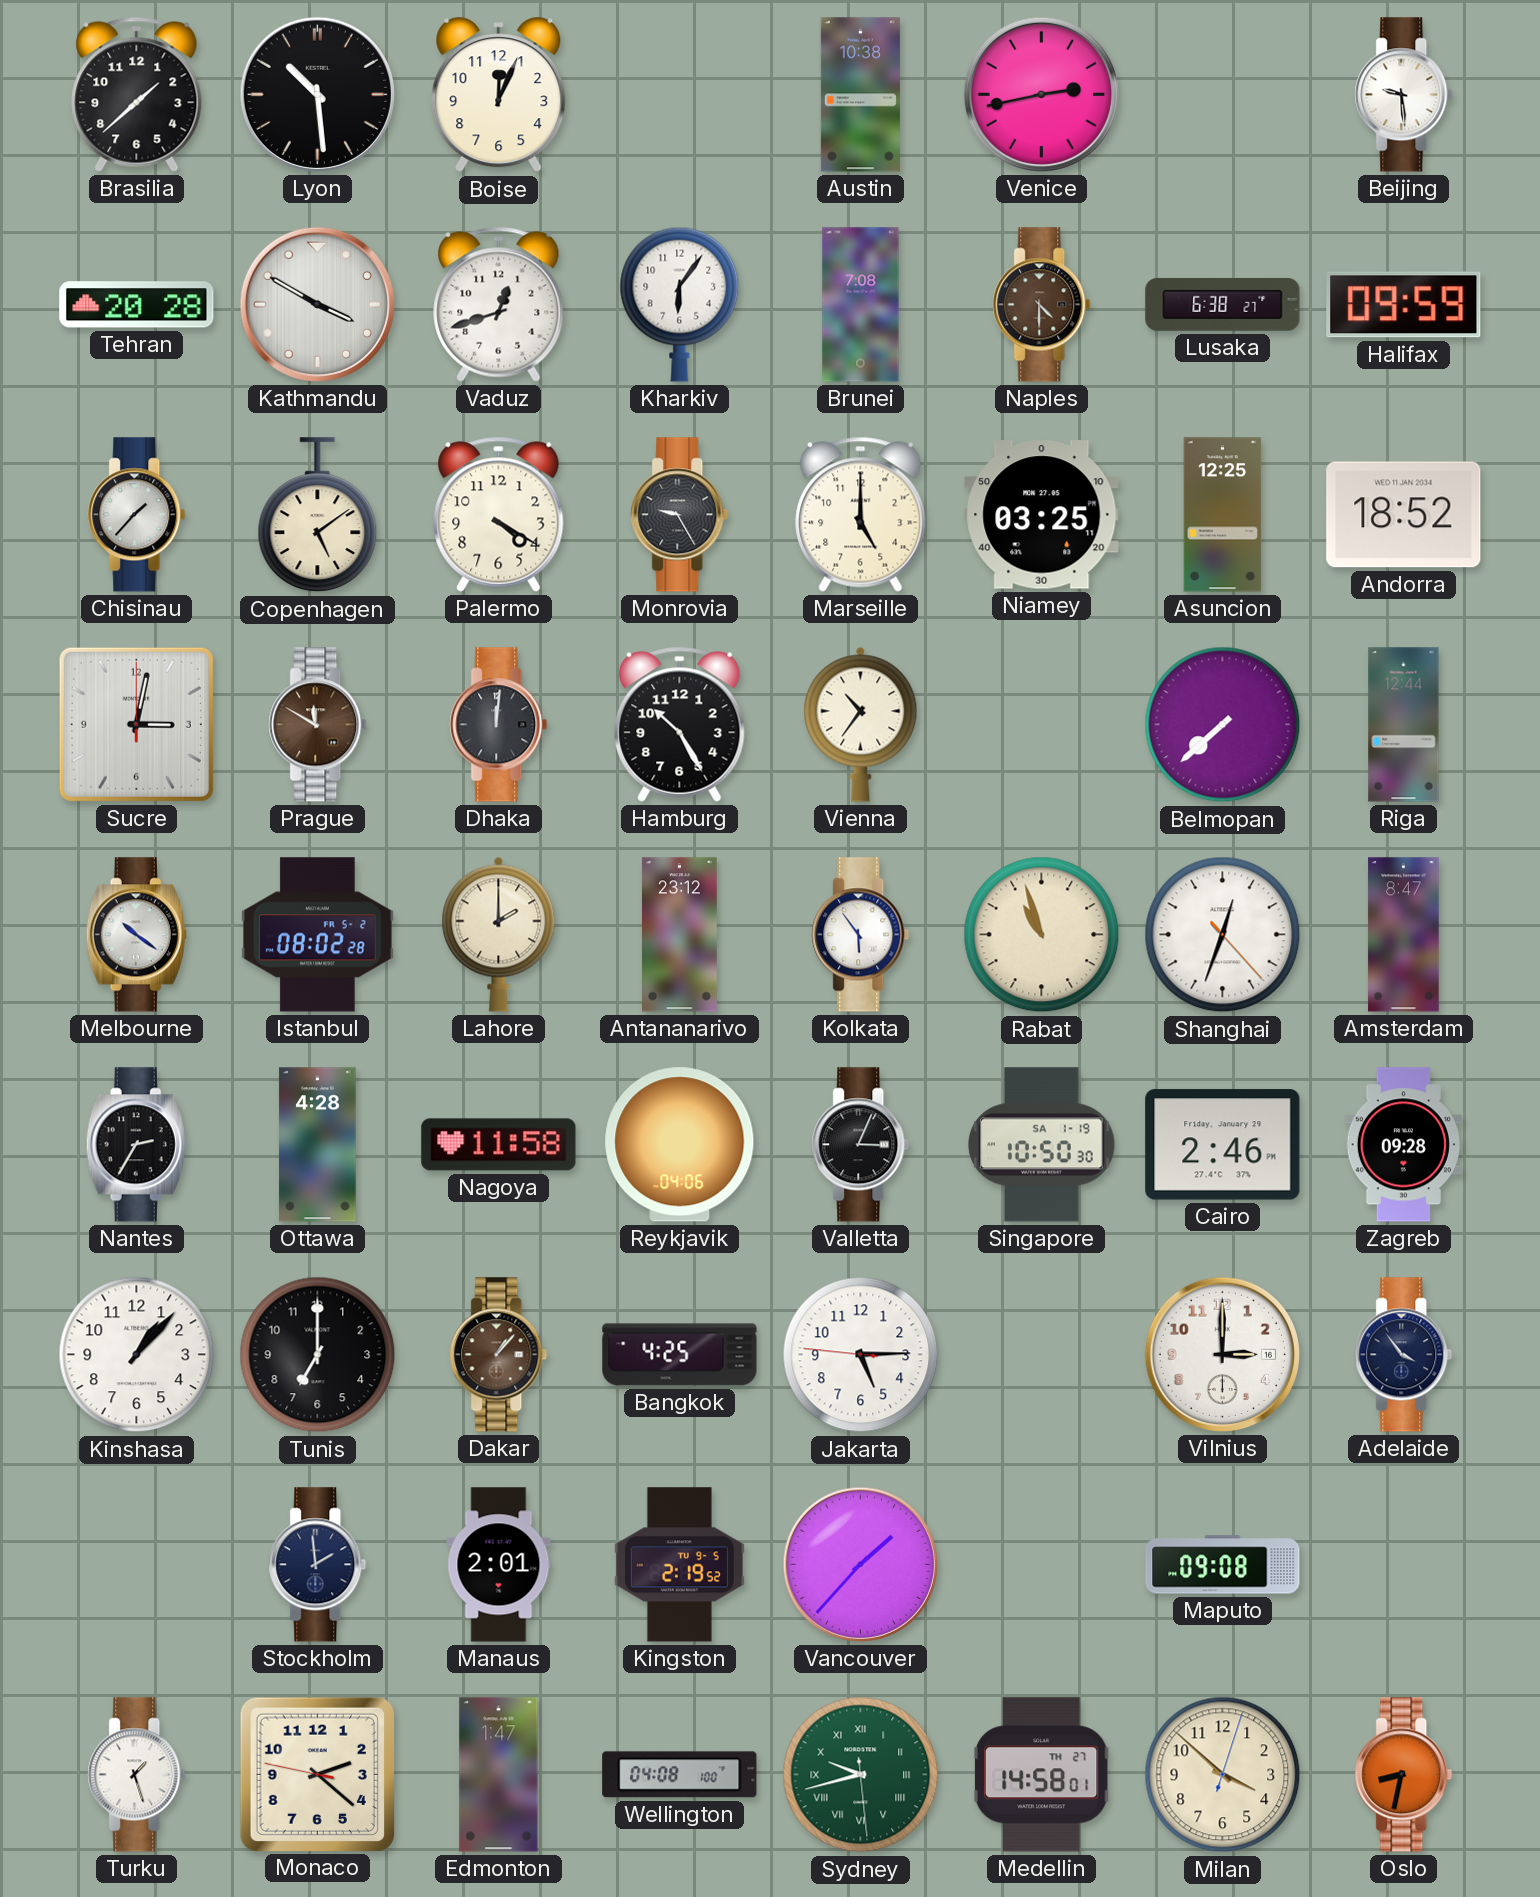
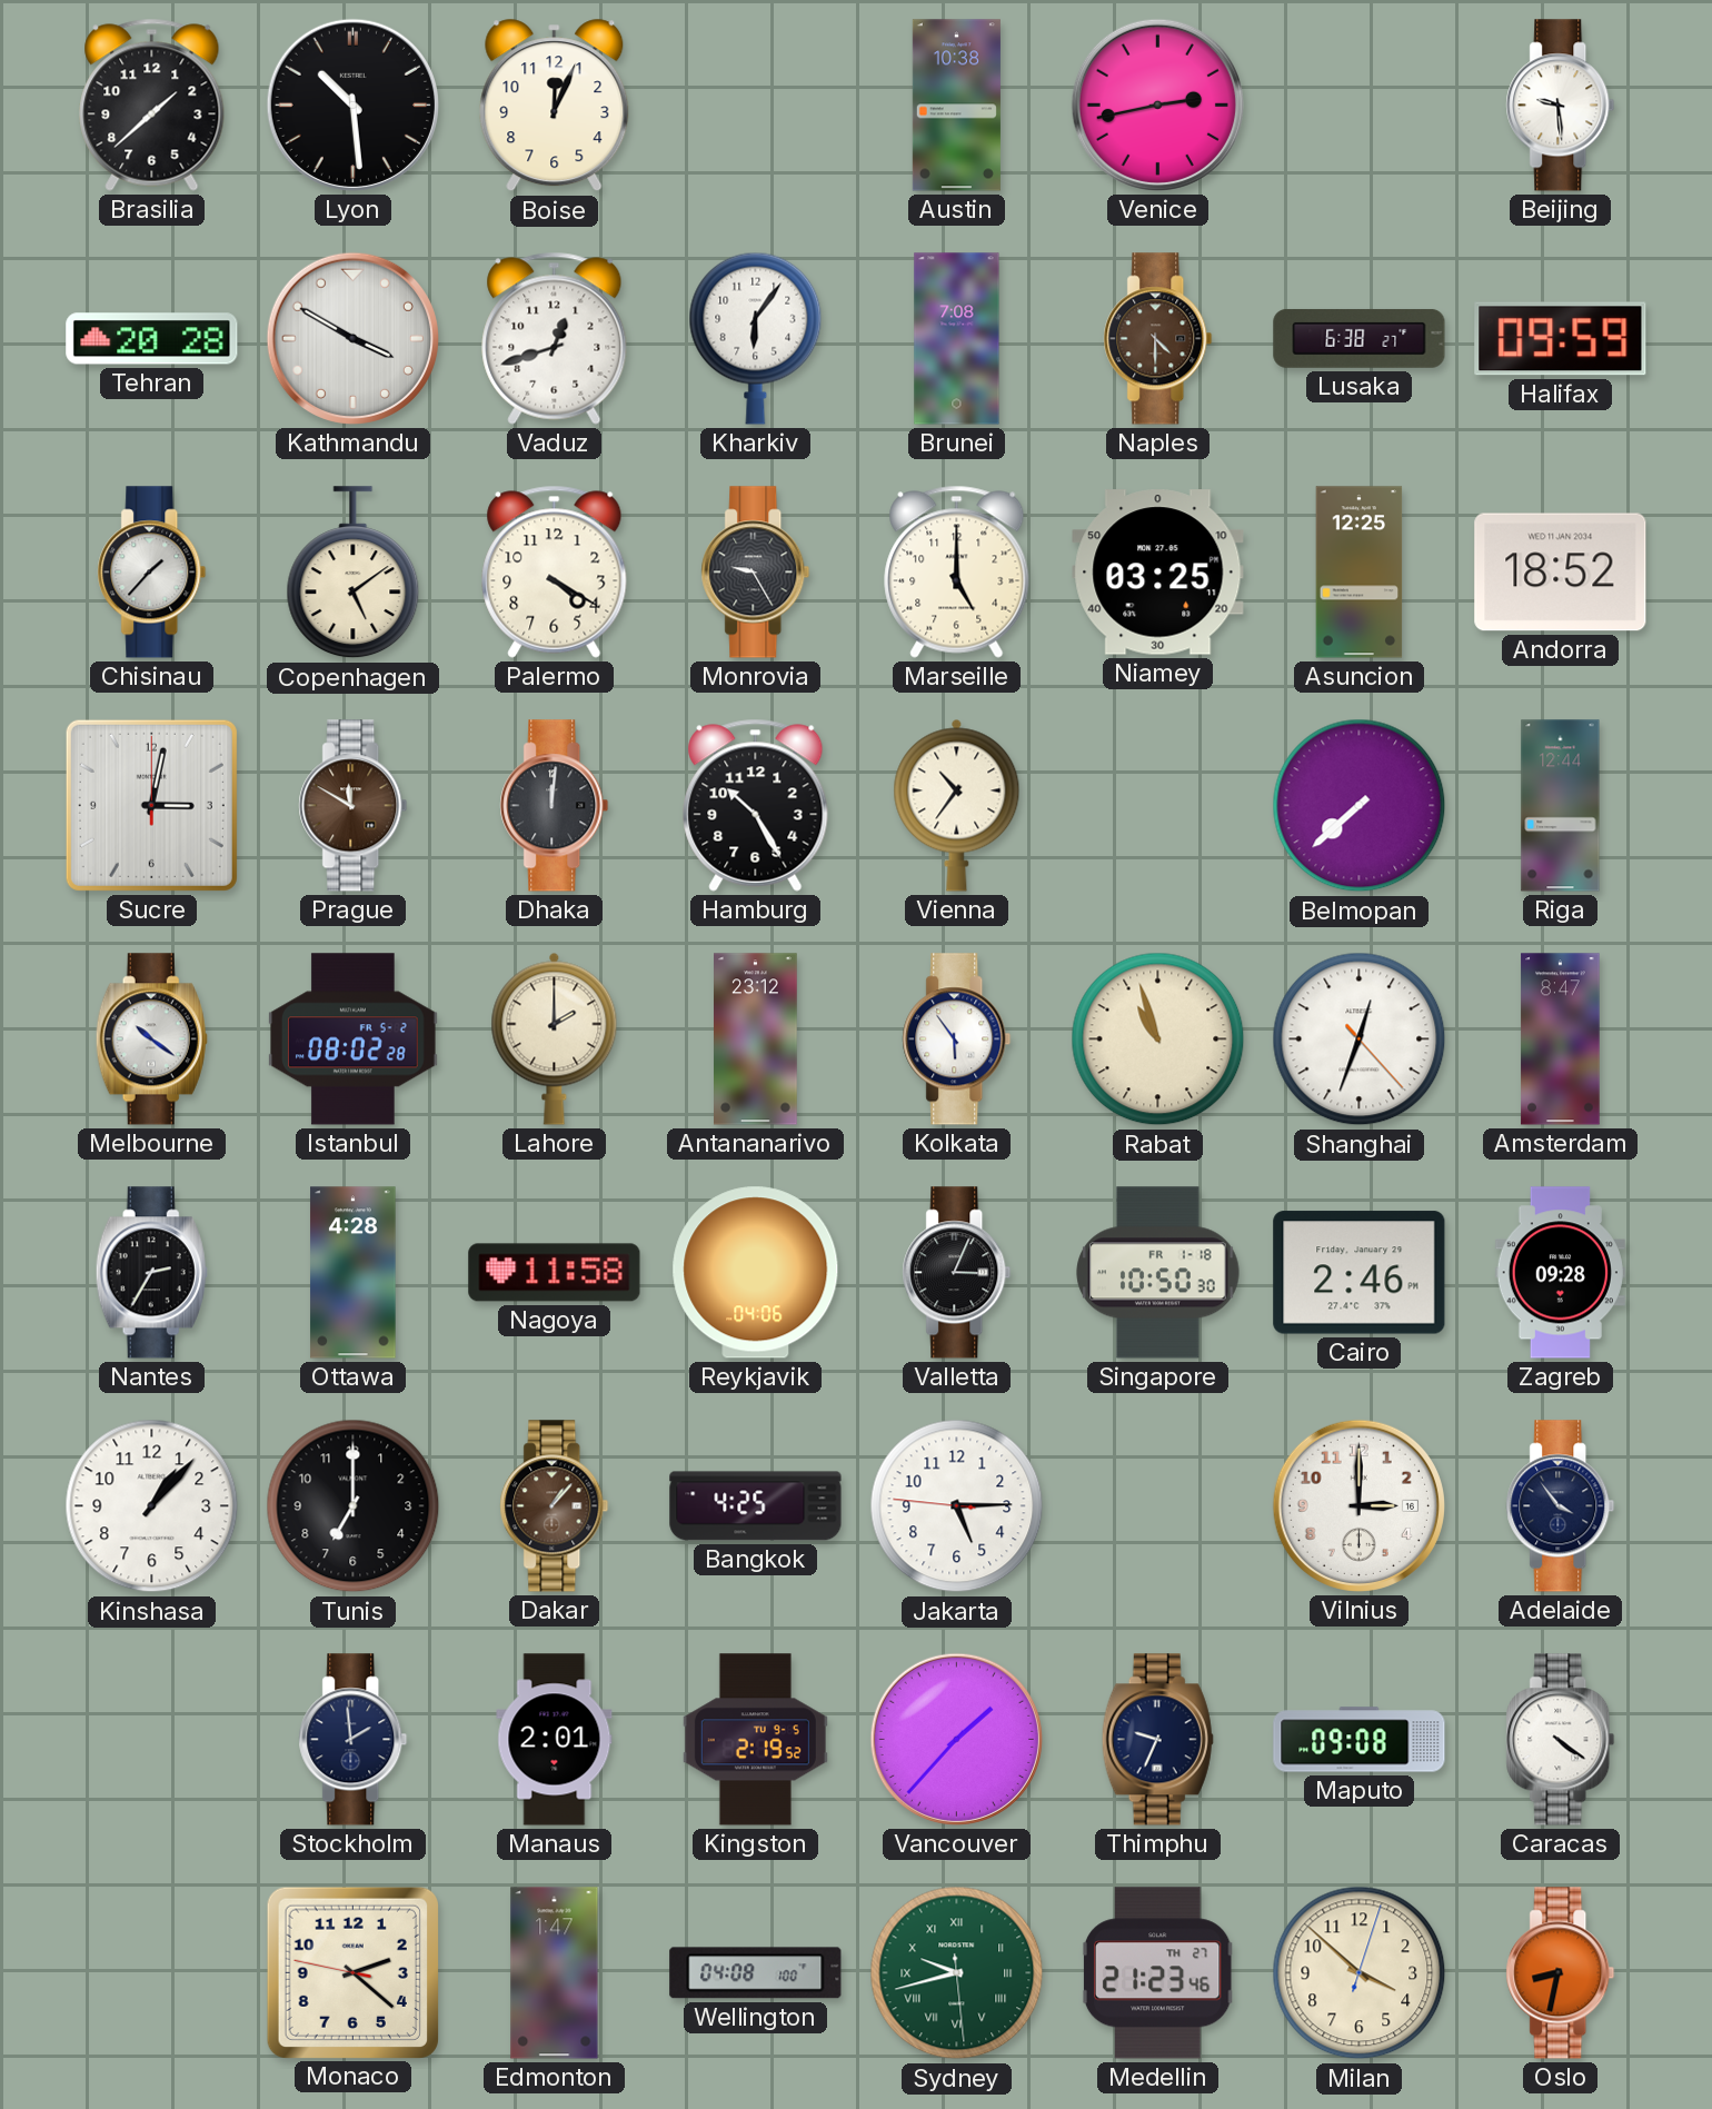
Singapore date: SA 1-19 -> FR 1-18
Thimphu: none -> 9:34
Caracas: none -> 4:21
Turku: 1:27 -> none
Medellin: 14:58 -> 21:23
